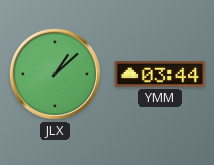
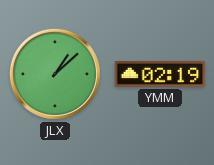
YMM: 03:44 -> 02:19
